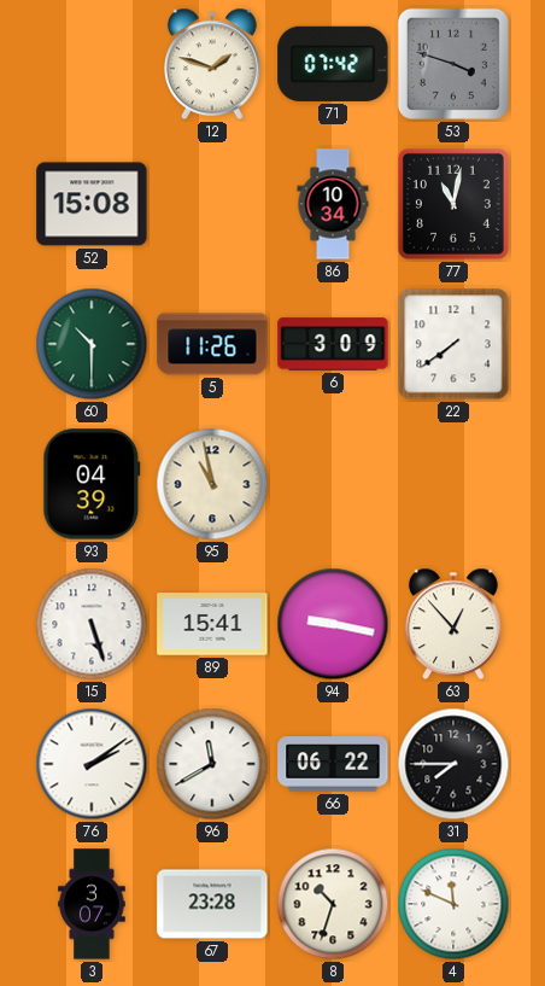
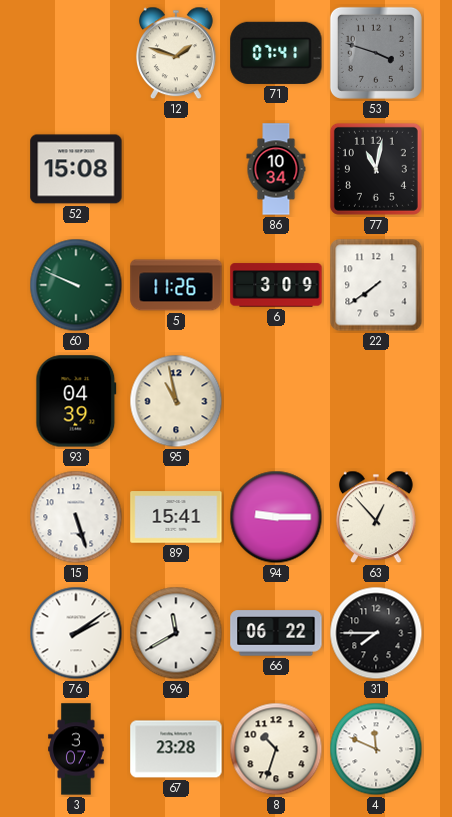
71: 07:42 -> 07:41
60: 10:30 -> 9:49
94: 9:17 -> 9:15
